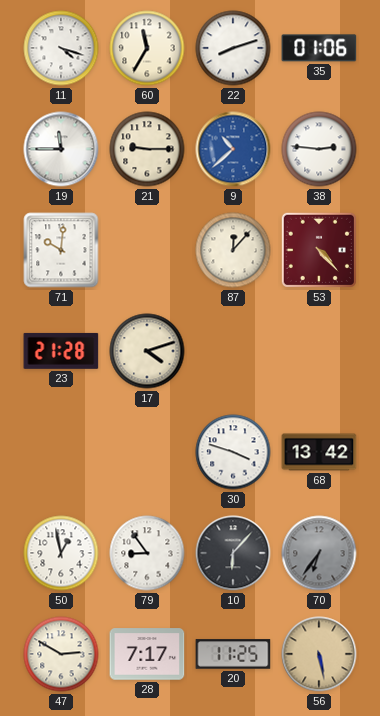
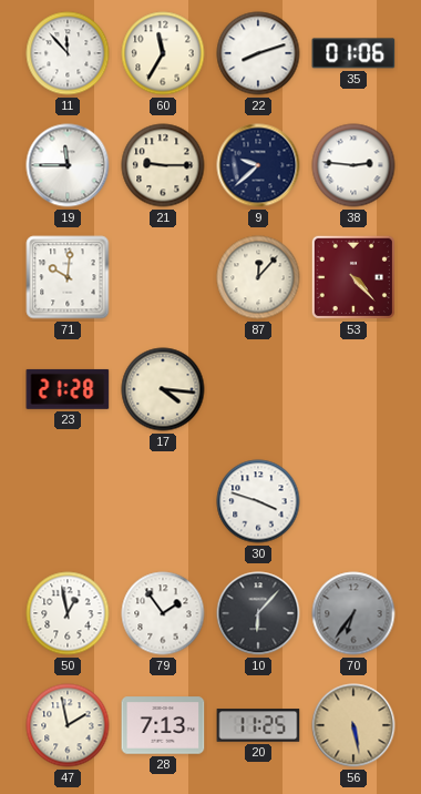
11: 4:18 -> 11:53
9: 10:38 -> 9:38
9 dial: blue -> navy
17: 4:12 -> 4:16
68: 13:42 -> none
79: 8:54 -> 1:54
47: 2:50 -> 1:58
28: 7:17 -> 7:13
